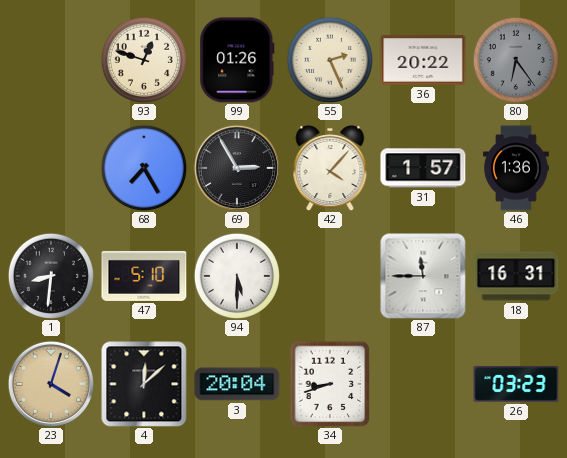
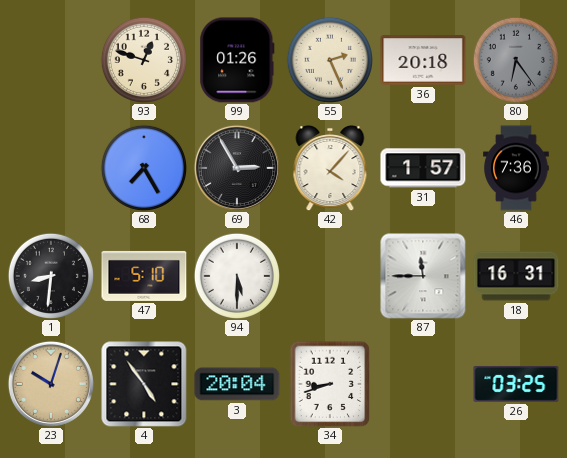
36: 20:22 -> 20:18
46: 1:36 -> 7:36
23: 4:03 -> 10:03
4: 12:08 -> 4:54
26: 03:23 -> 03:25
